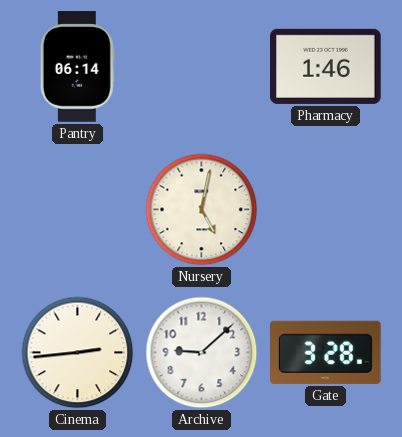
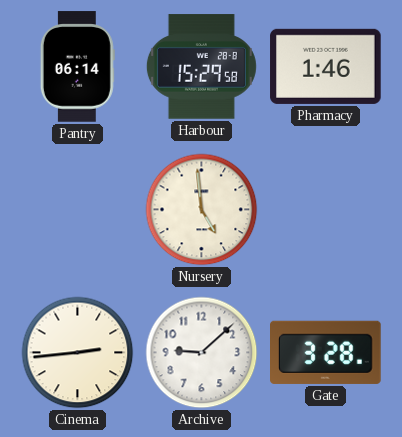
Harbour: none -> 15:29
Nursery: 5:02 -> 4:59
